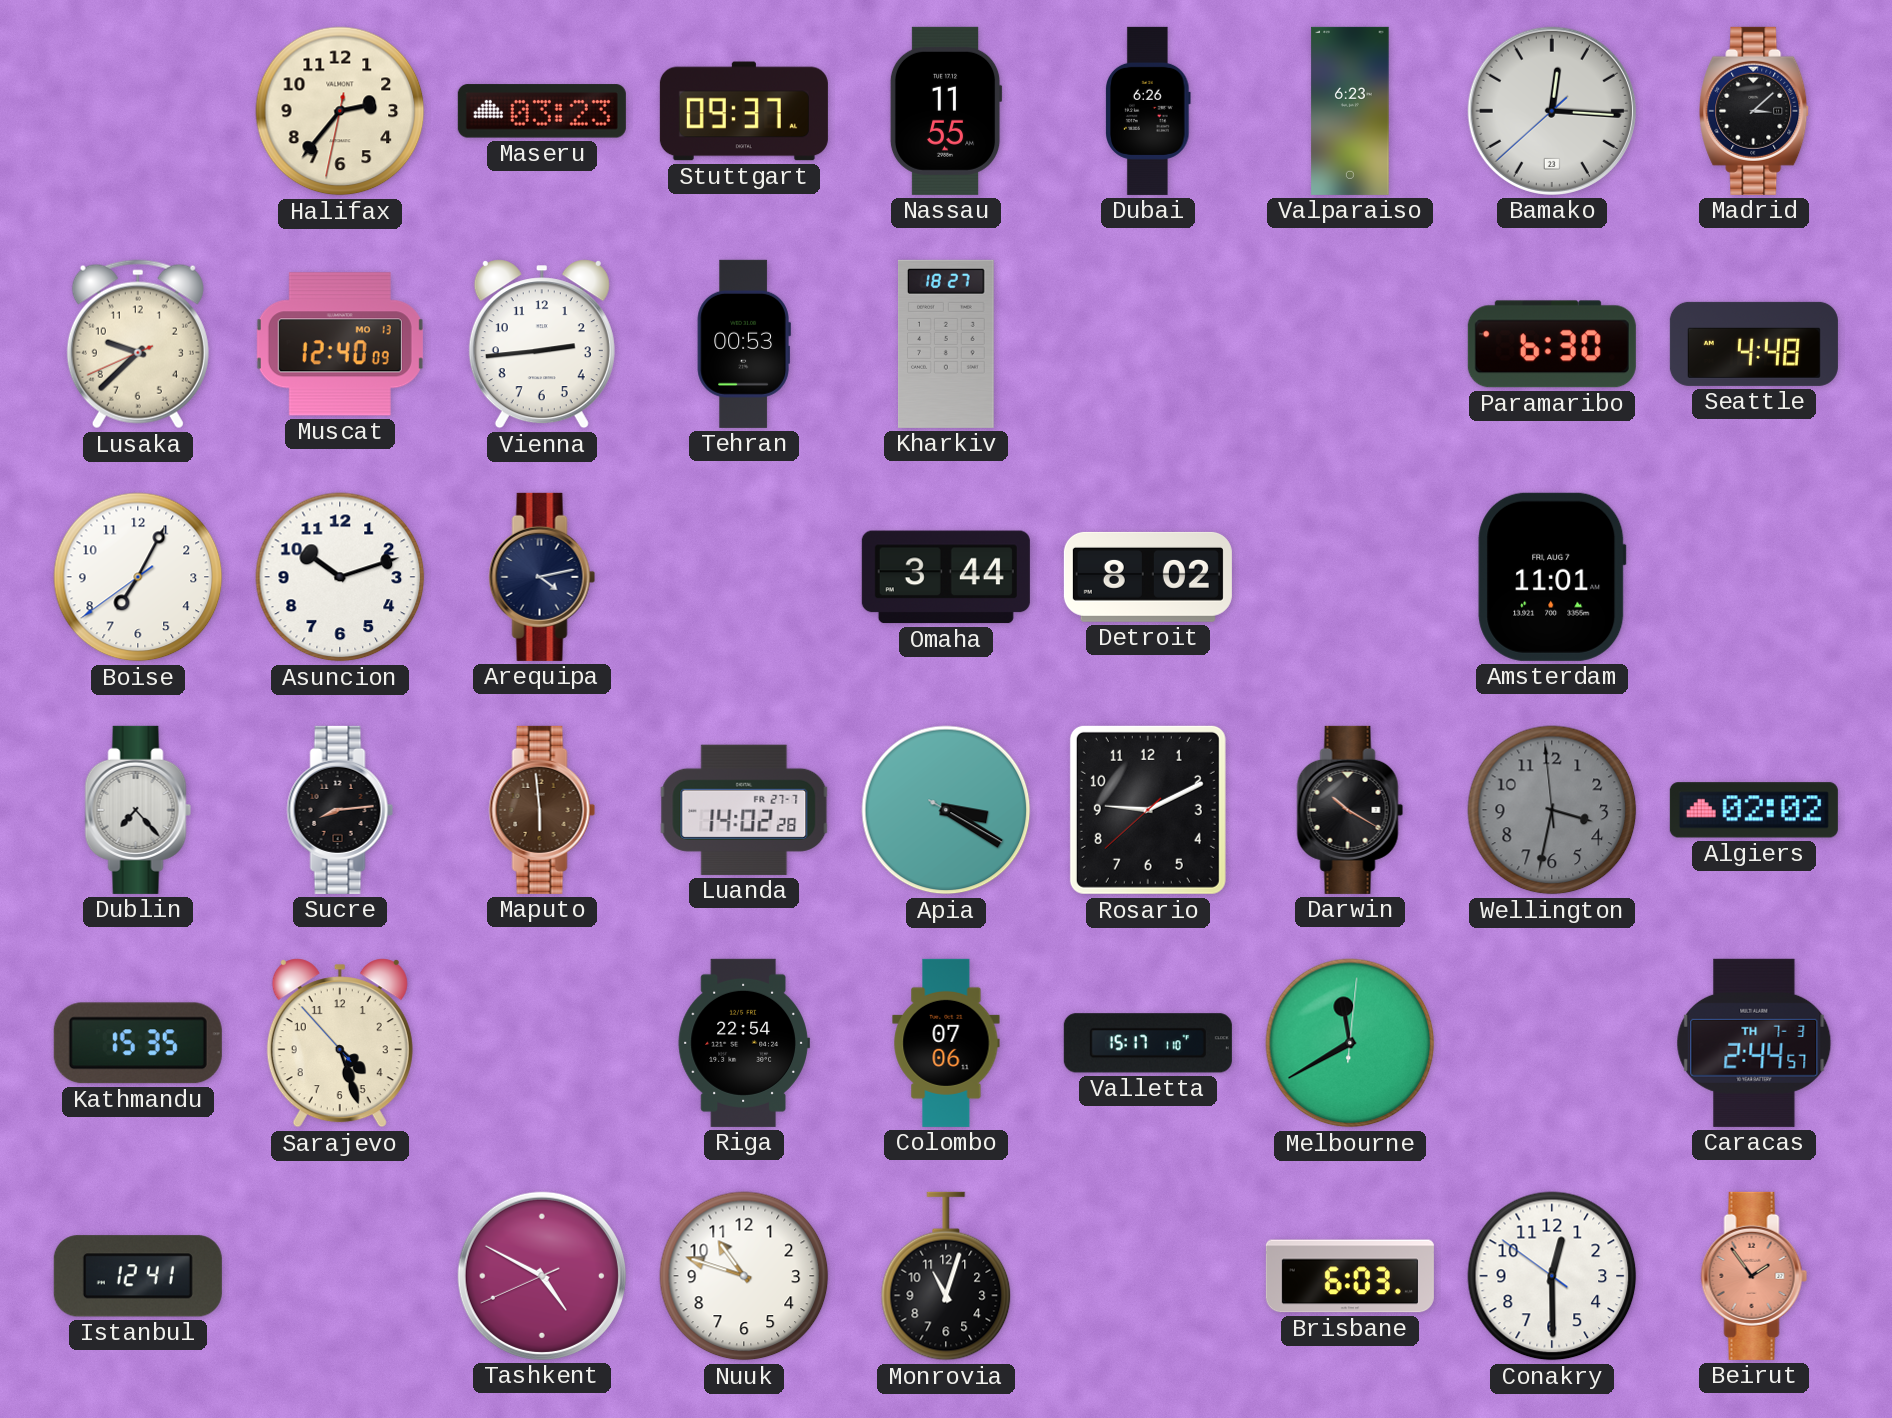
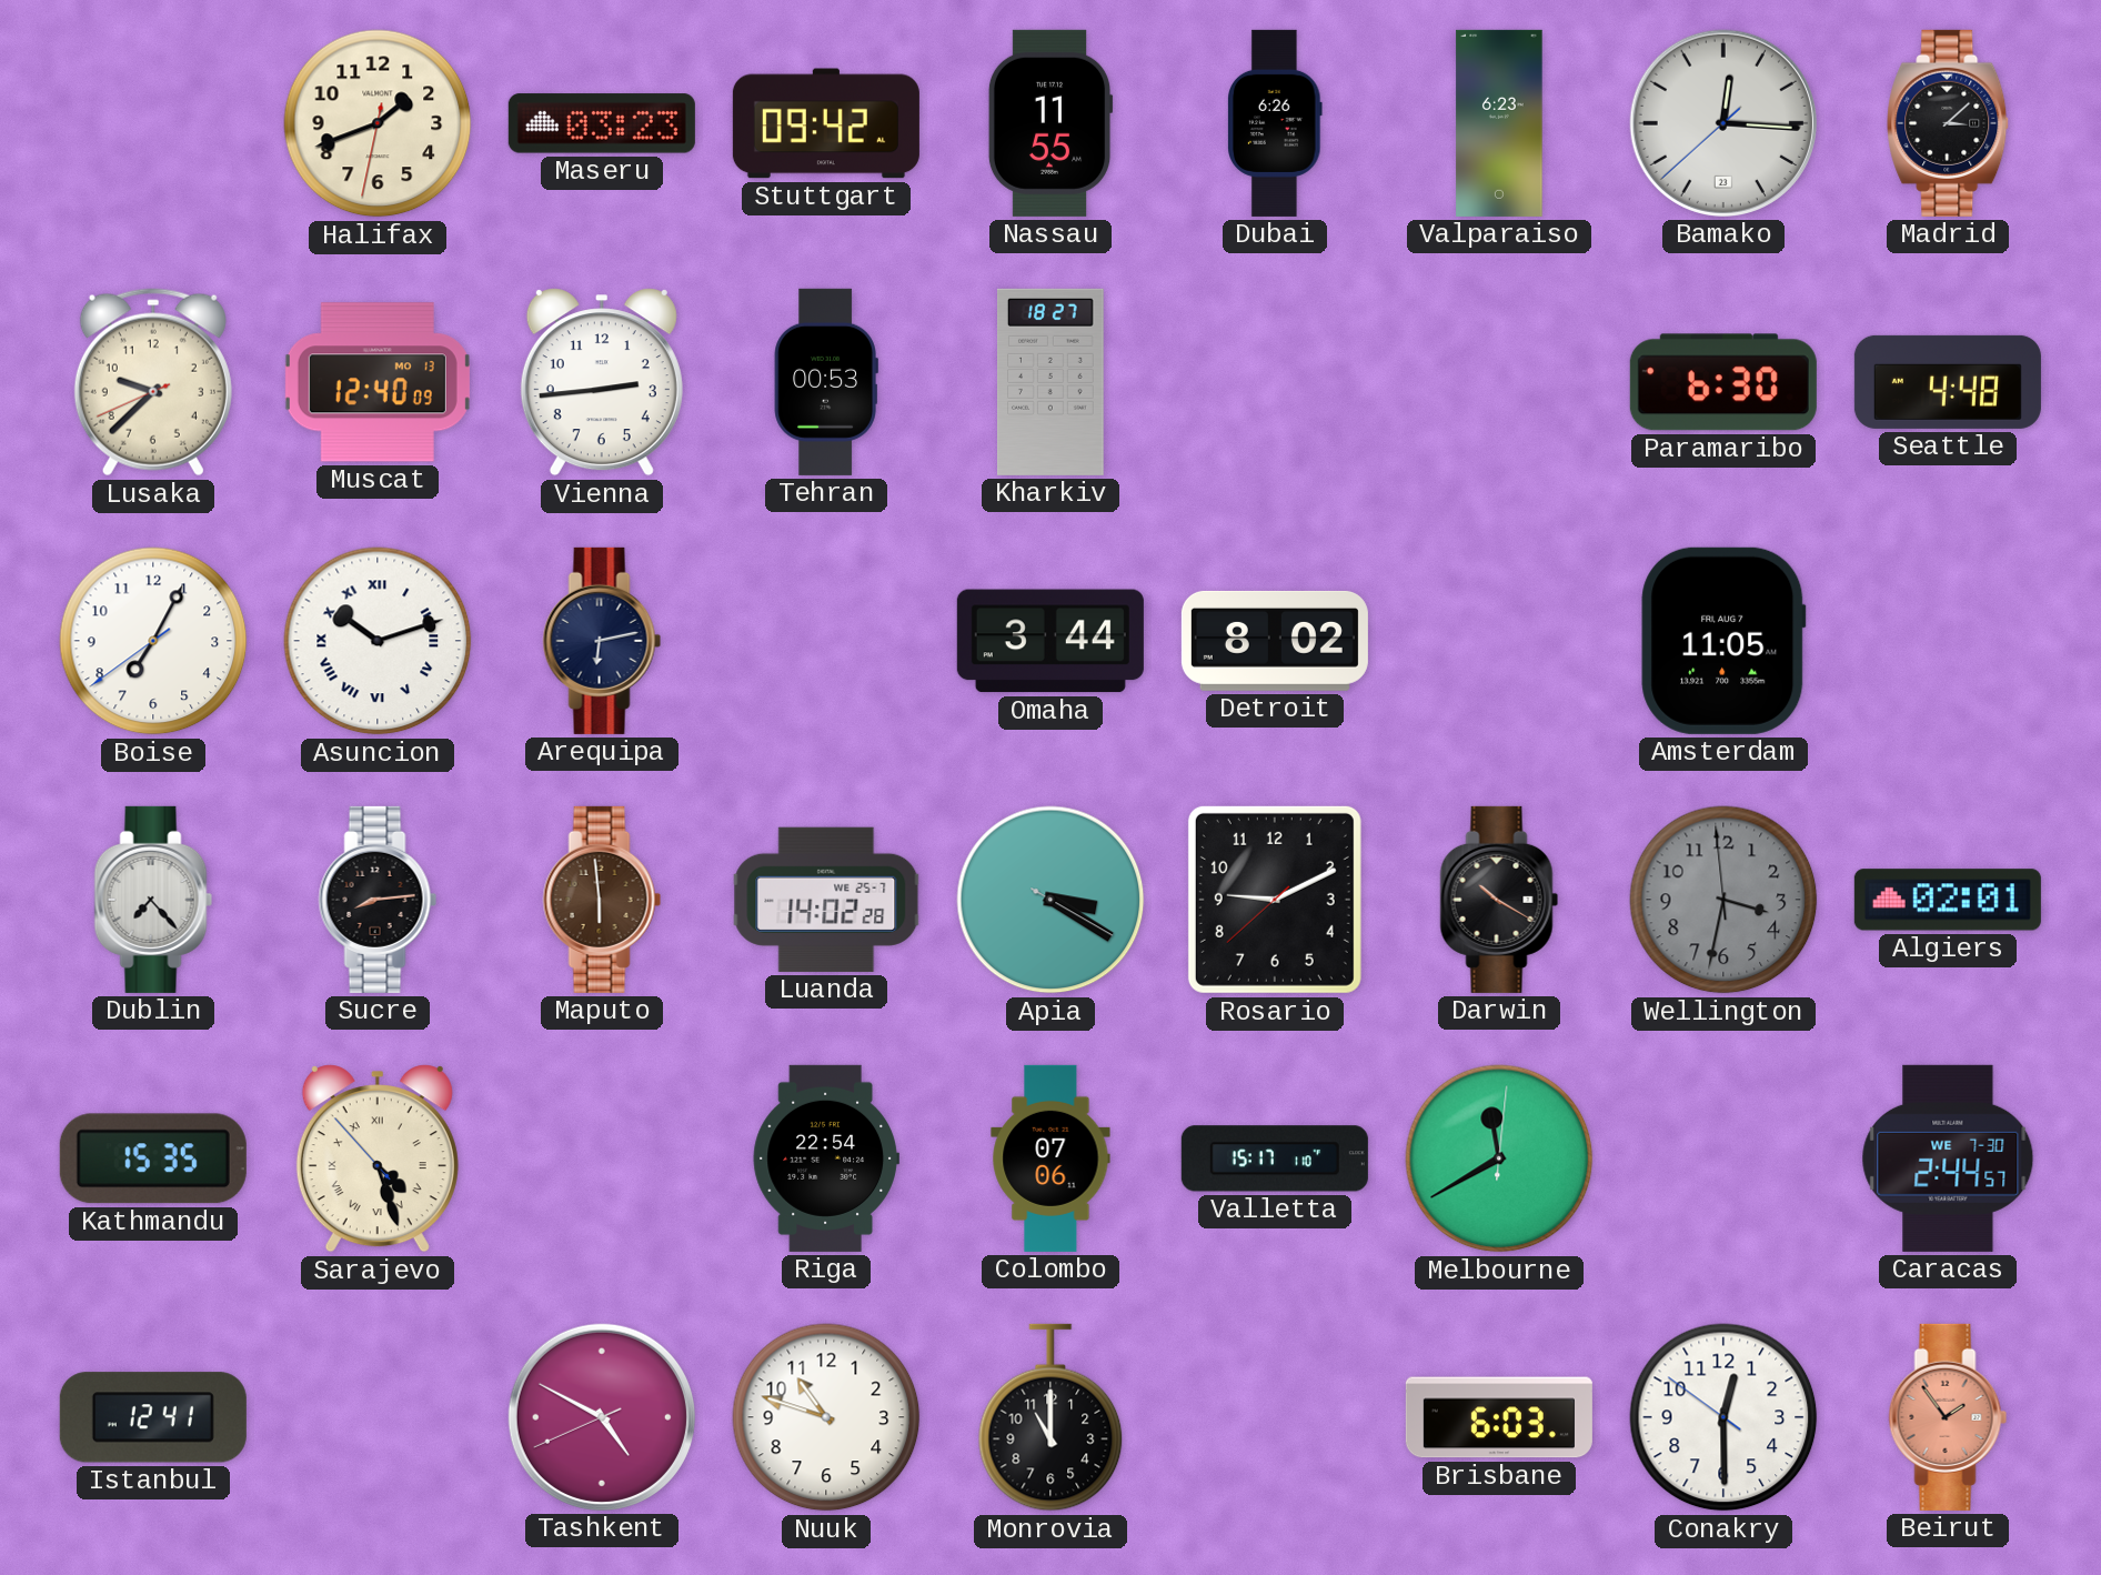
Halifax: 2:36 -> 1:41
Stuttgart: 09:37 -> 09:42
Asuncion numerals: Arabic -> Roman
Arequipa: 4:13 -> 6:13
Amsterdam: 11:01 -> 11:05
Luanda date: FR 27-7 -> WE 25-7
Algiers: 02:02 -> 02:01
Sarajevo numerals: Arabic -> Roman
Caracas date: TH 7-3 -> WE 7-30
Monrovia: 11:03 -> 11:00
